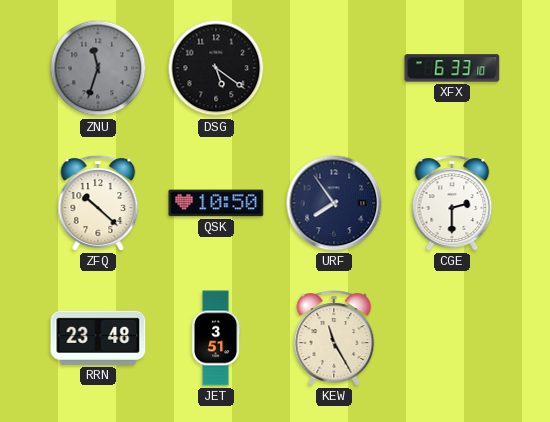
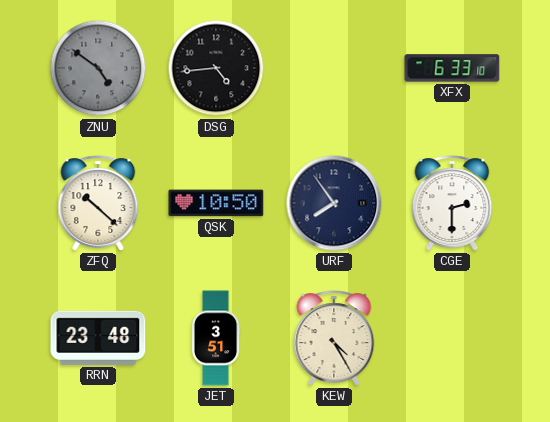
ZNU: 11:33 -> 4:51
DSG: 5:21 -> 4:44
KEW: 11:25 -> 4:25
